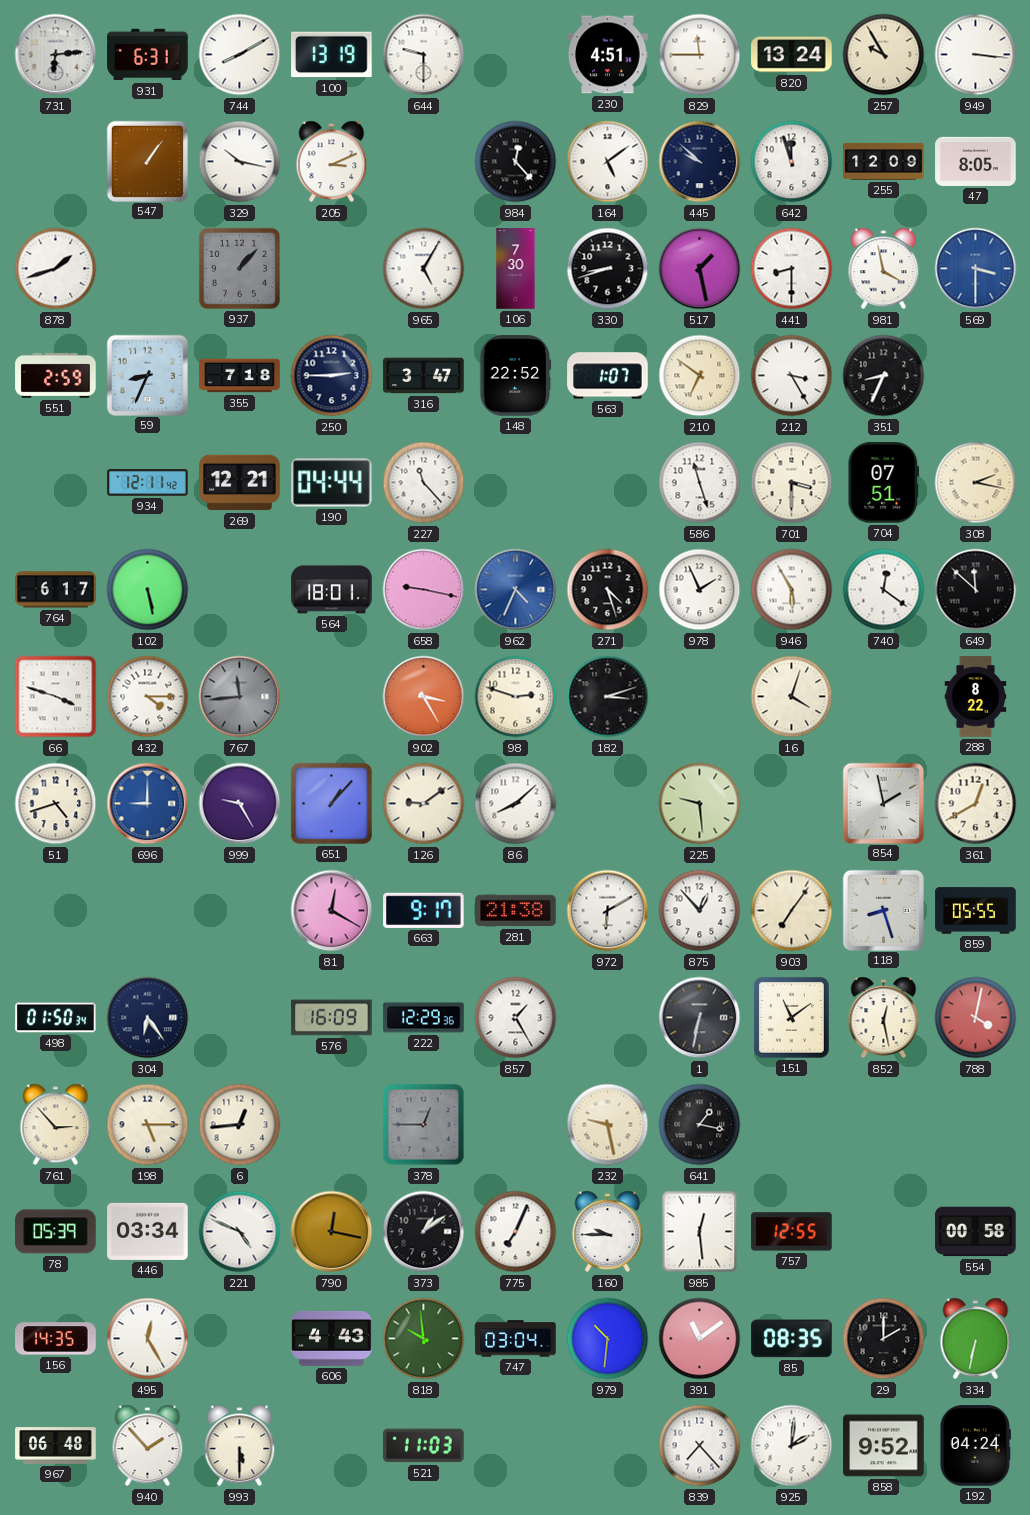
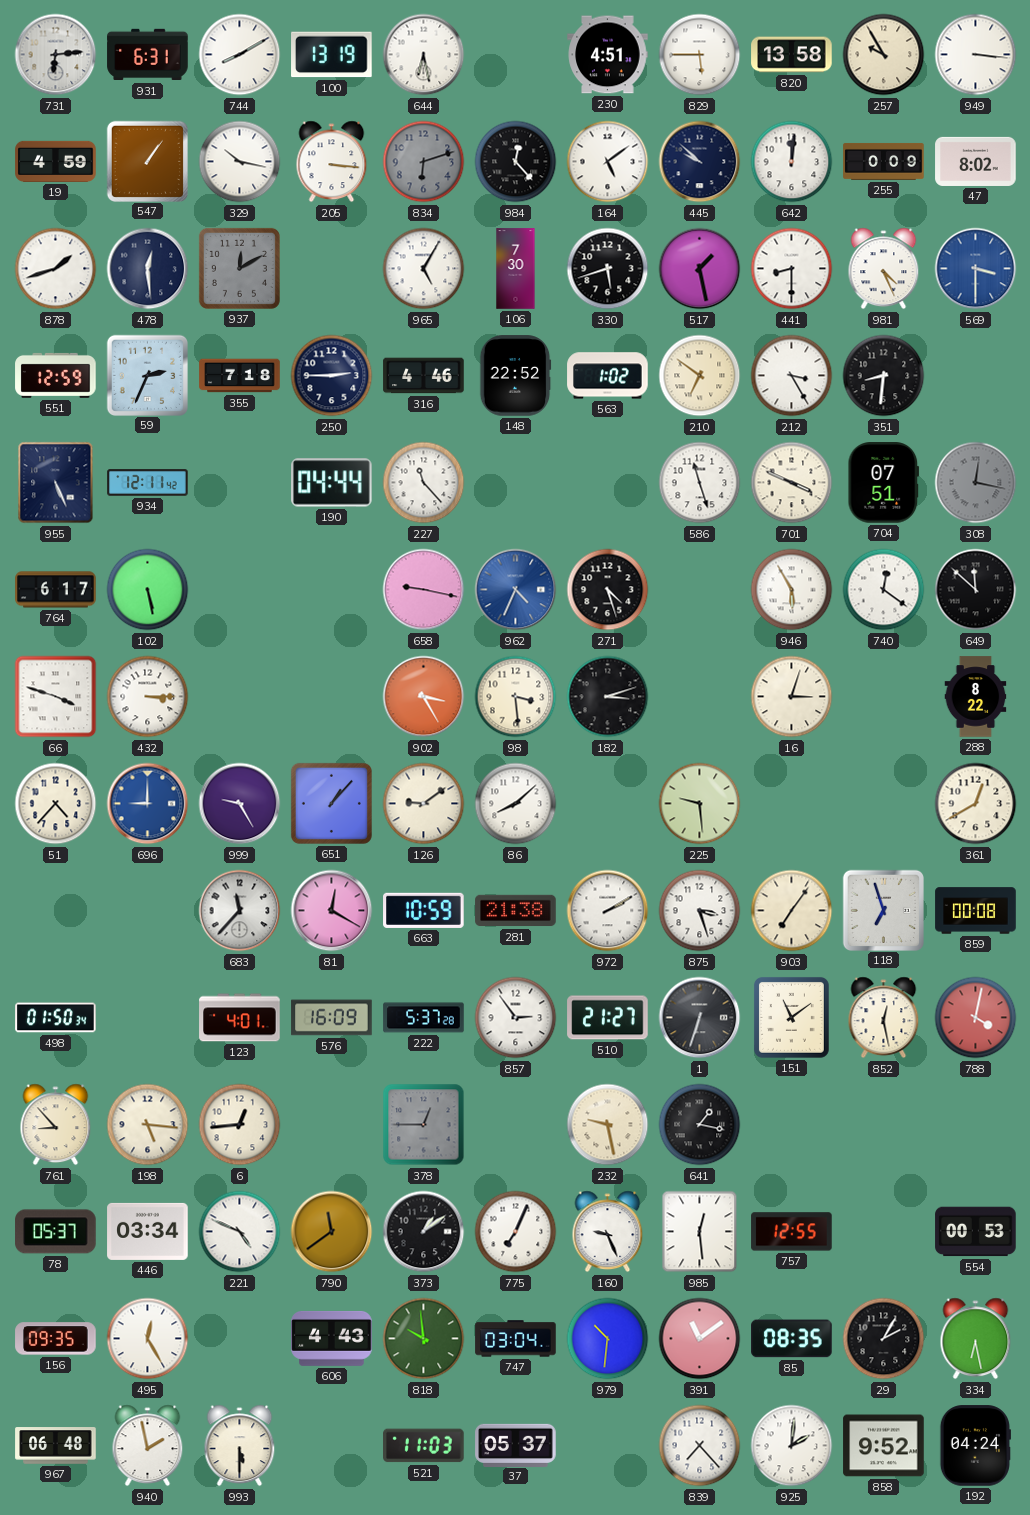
644: 9:30 -> 6:28
829: 11:45 -> 5:45
820: 13:24 -> 13:58
19: none -> 4:59
205: 3:11 -> 3:16
834: none -> 6:12
642: 11:57 -> 12:01
255: 12:09 -> 0:09
47: 8:05 -> 8:02
478: none -> 12:29
937: 1:07 -> 12:10
330: 8:42 -> 5:42
981: 3:58 -> 4:26
551: 2:59 -> 12:59
59: 8:34 -> 2:34
316: 3:47 -> 4:46
563: 1:07 -> 1:02
351: 8:34 -> 8:31
955: none -> 5:26
269: 12:21 -> none
701: 3:30 -> 3:49
308: 2:17 -> 12:17
308 dial: cream -> grey
564: 18:01 -> none
978: 1:56 -> none
432: 4:15 -> 3:15
767: 11:44 -> none
98: 2:48 -> 3:29
16: 4:03 -> 3:03
51: 4:42 -> 4:37
854: 1:58 -> none
683: none -> 11:37
663: 9:17 -> 10:59
972: 6:10 -> 2:10
875: 12:53 -> 3:27
118: 8:27 -> 6:57
859: 05:55 -> 00:08
304: 6:24 -> none
123: none -> 4:01
222: 12:29 -> 5:37
857: 1:25 -> 2:54
510: none -> 21:27
1: 6:32 -> 6:33
761: 2:53 -> 8:53
198: 5:15 -> 5:16
78: 05:39 -> 05:37
790: 12:17 -> 11:39
160: 9:45 -> 9:26
554: 00:58 -> 00:53
156: 14:35 -> 09:35
29: 2:00 -> 2:05
334: 6:32 -> 6:28
940: 1:53 -> 1:58
37: none -> 05:37
